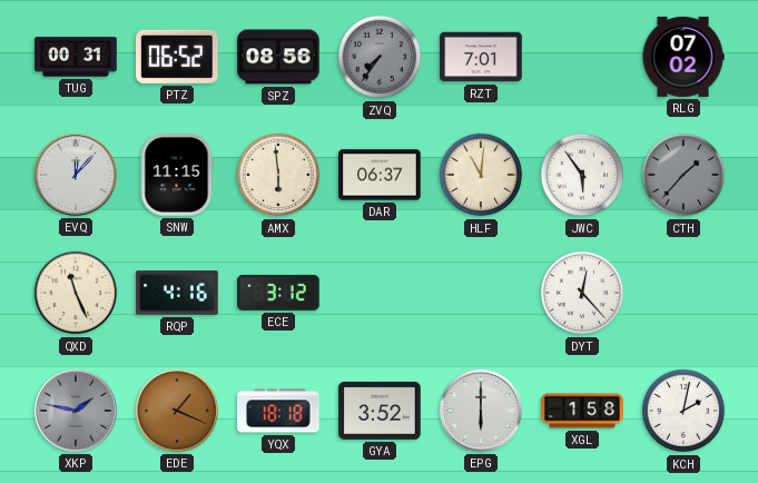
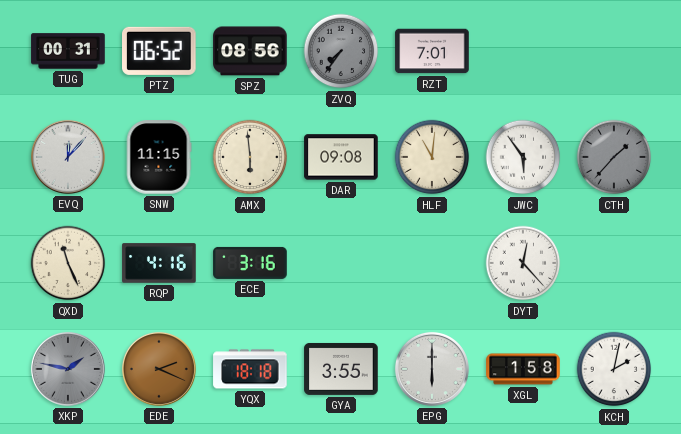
RLG: 07:02 -> none
DAR: 06:37 -> 09:08
ECE: 3:12 -> 3:16
EDE: 1:19 -> 2:19
GYA: 3:52 -> 3:55
